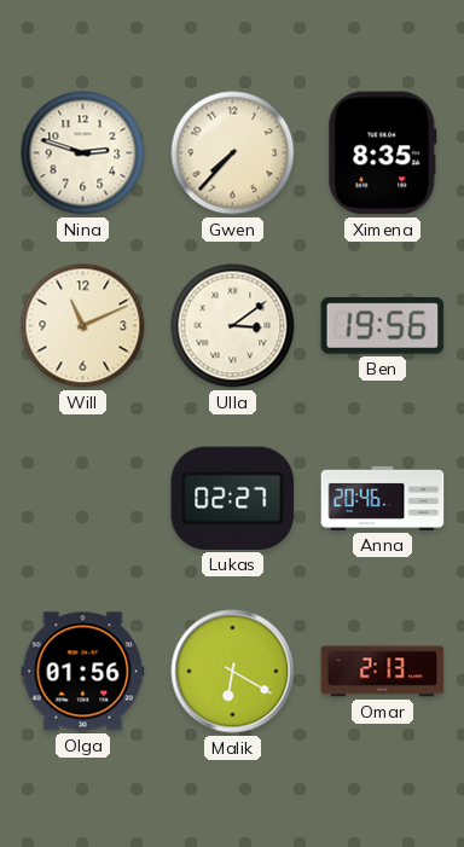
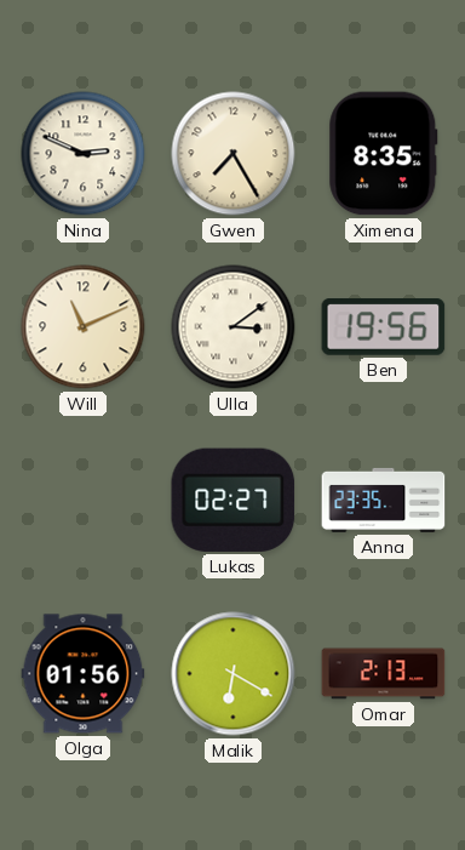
Nina: 2:48 -> 2:49
Gwen: 7:37 -> 7:25
Anna: 20:46 -> 23:35
